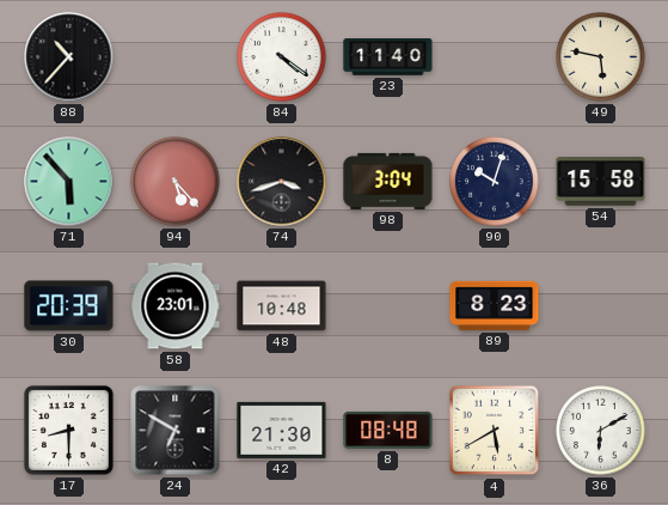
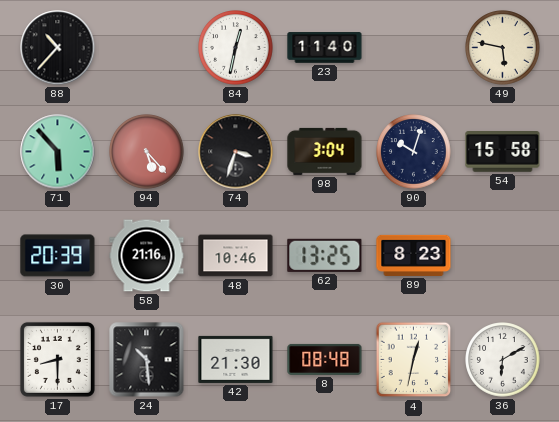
84: 4:21 -> 12:32
74: 3:42 -> 3:33
58: 23:01 -> 21:16
48: 10:48 -> 10:46
62: none -> 13:25
24: 6:50 -> 10:29
4: 5:40 -> 12:32
